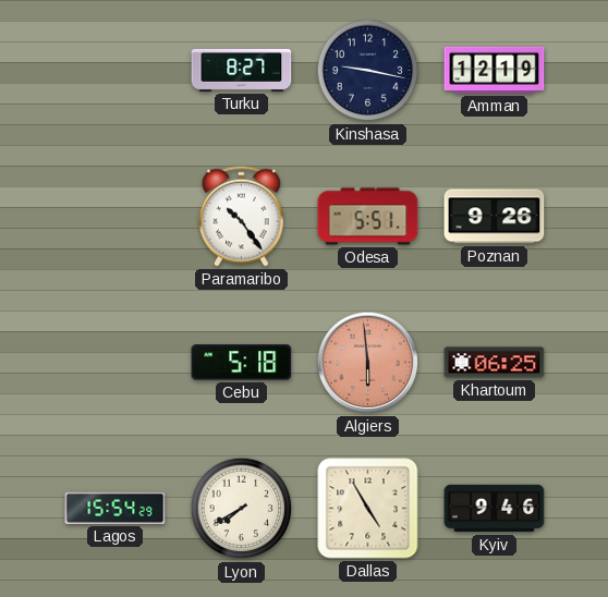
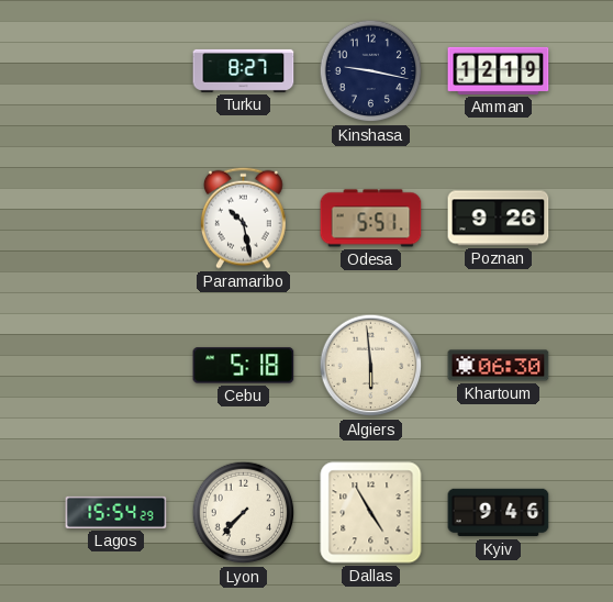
Paramaribo: 10:24 -> 10:28
Algiers dial: salmon -> cream
Khartoum: 06:25 -> 06:30
Lyon: 7:40 -> 7:37
